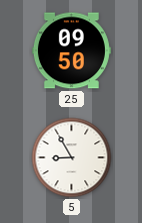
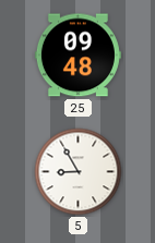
25: 09:50 -> 09:48
